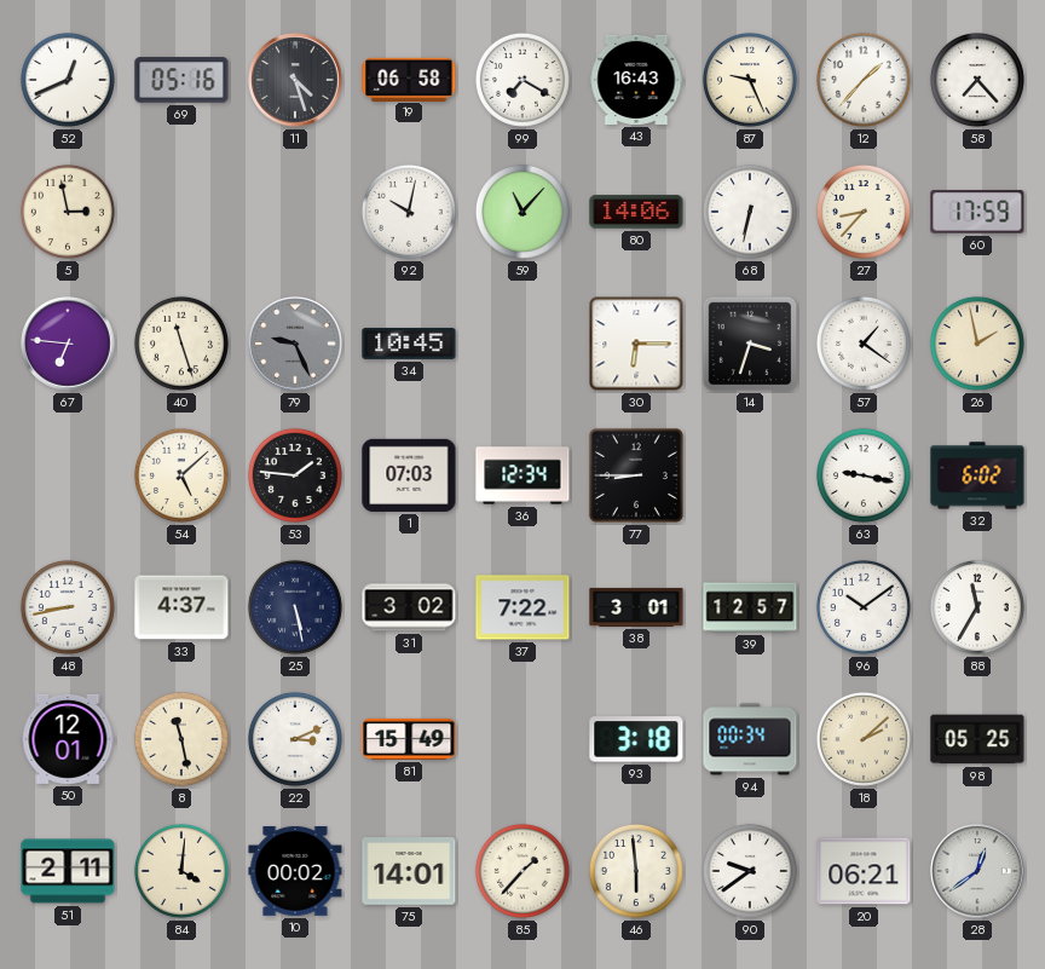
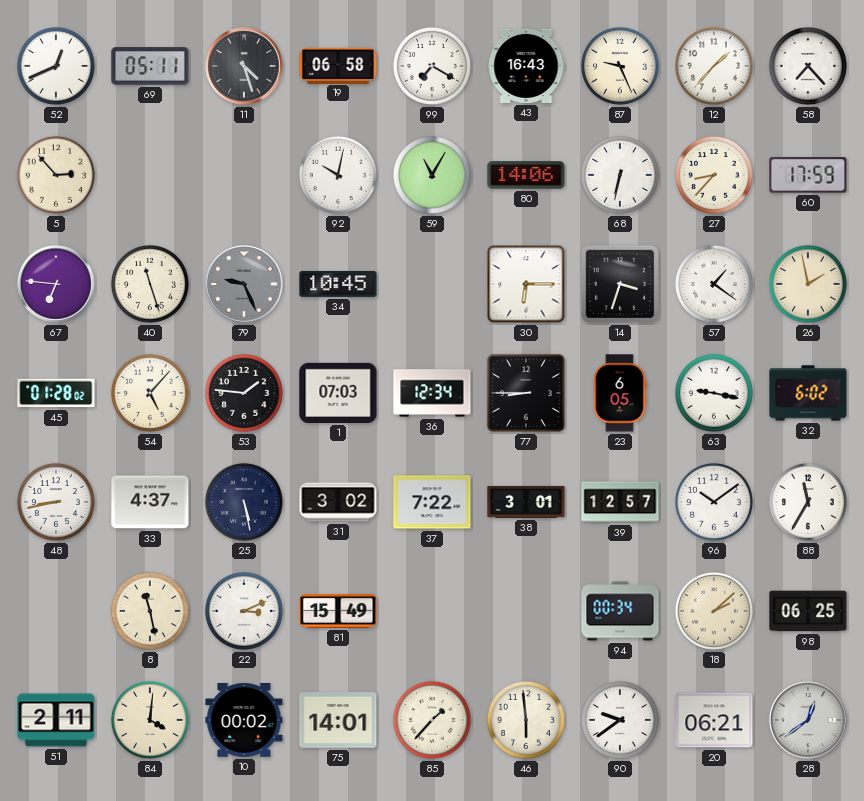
69: 05:16 -> 05:11
5: 2:58 -> 2:53
59: 11:07 -> 11:05
45: none -> 01:28
54: 5:08 -> 5:07
23: none -> 6:05
50: 12:01 -> none
93: 3:18 -> none
98: 05:25 -> 06:25
